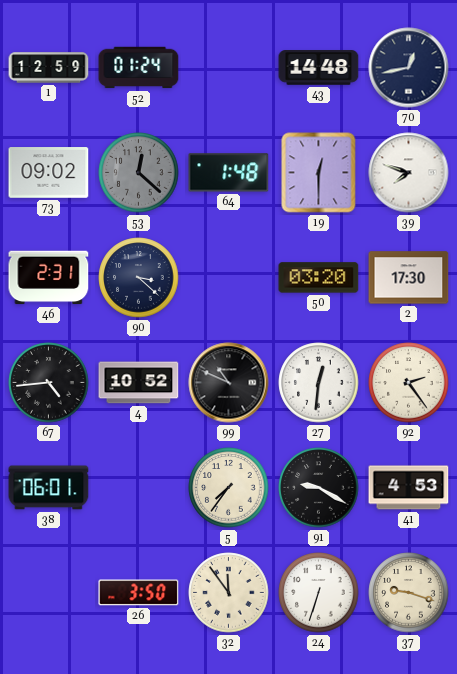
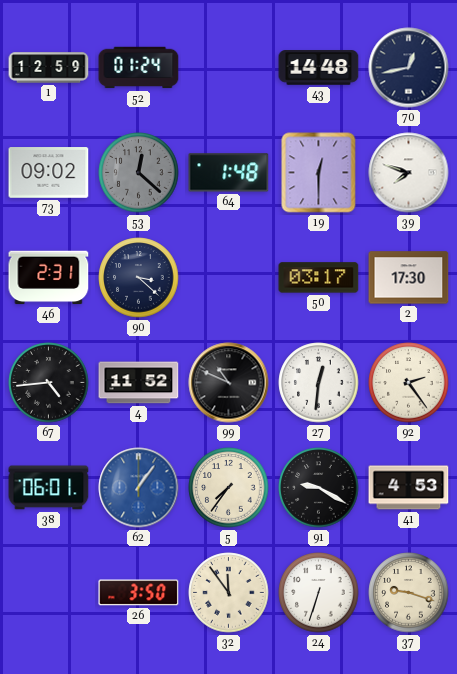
50: 03:20 -> 03:17
4: 10:52 -> 11:52
62: none -> 1:06
